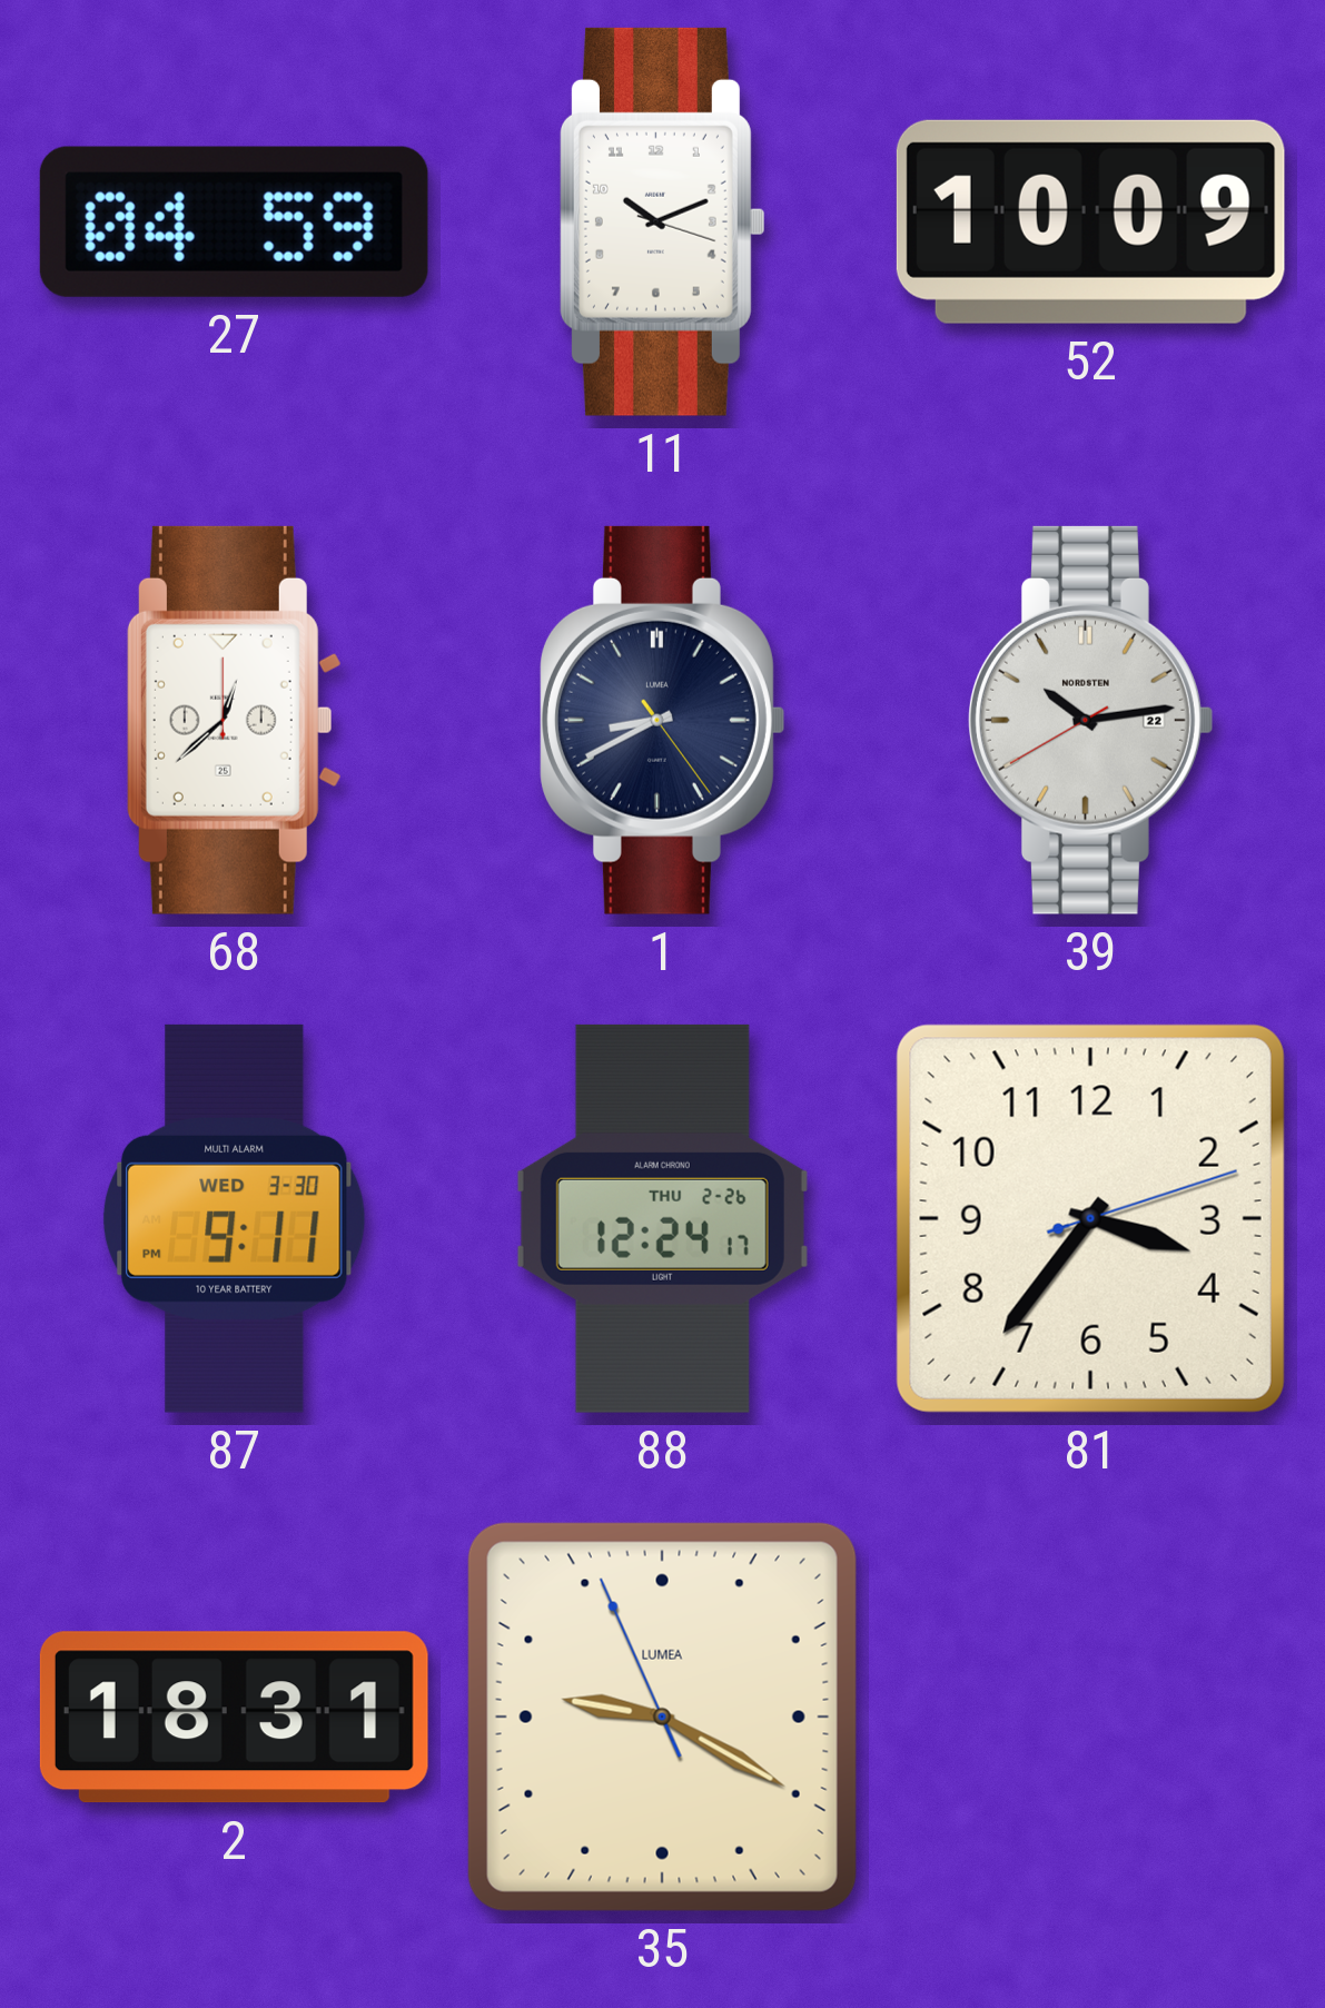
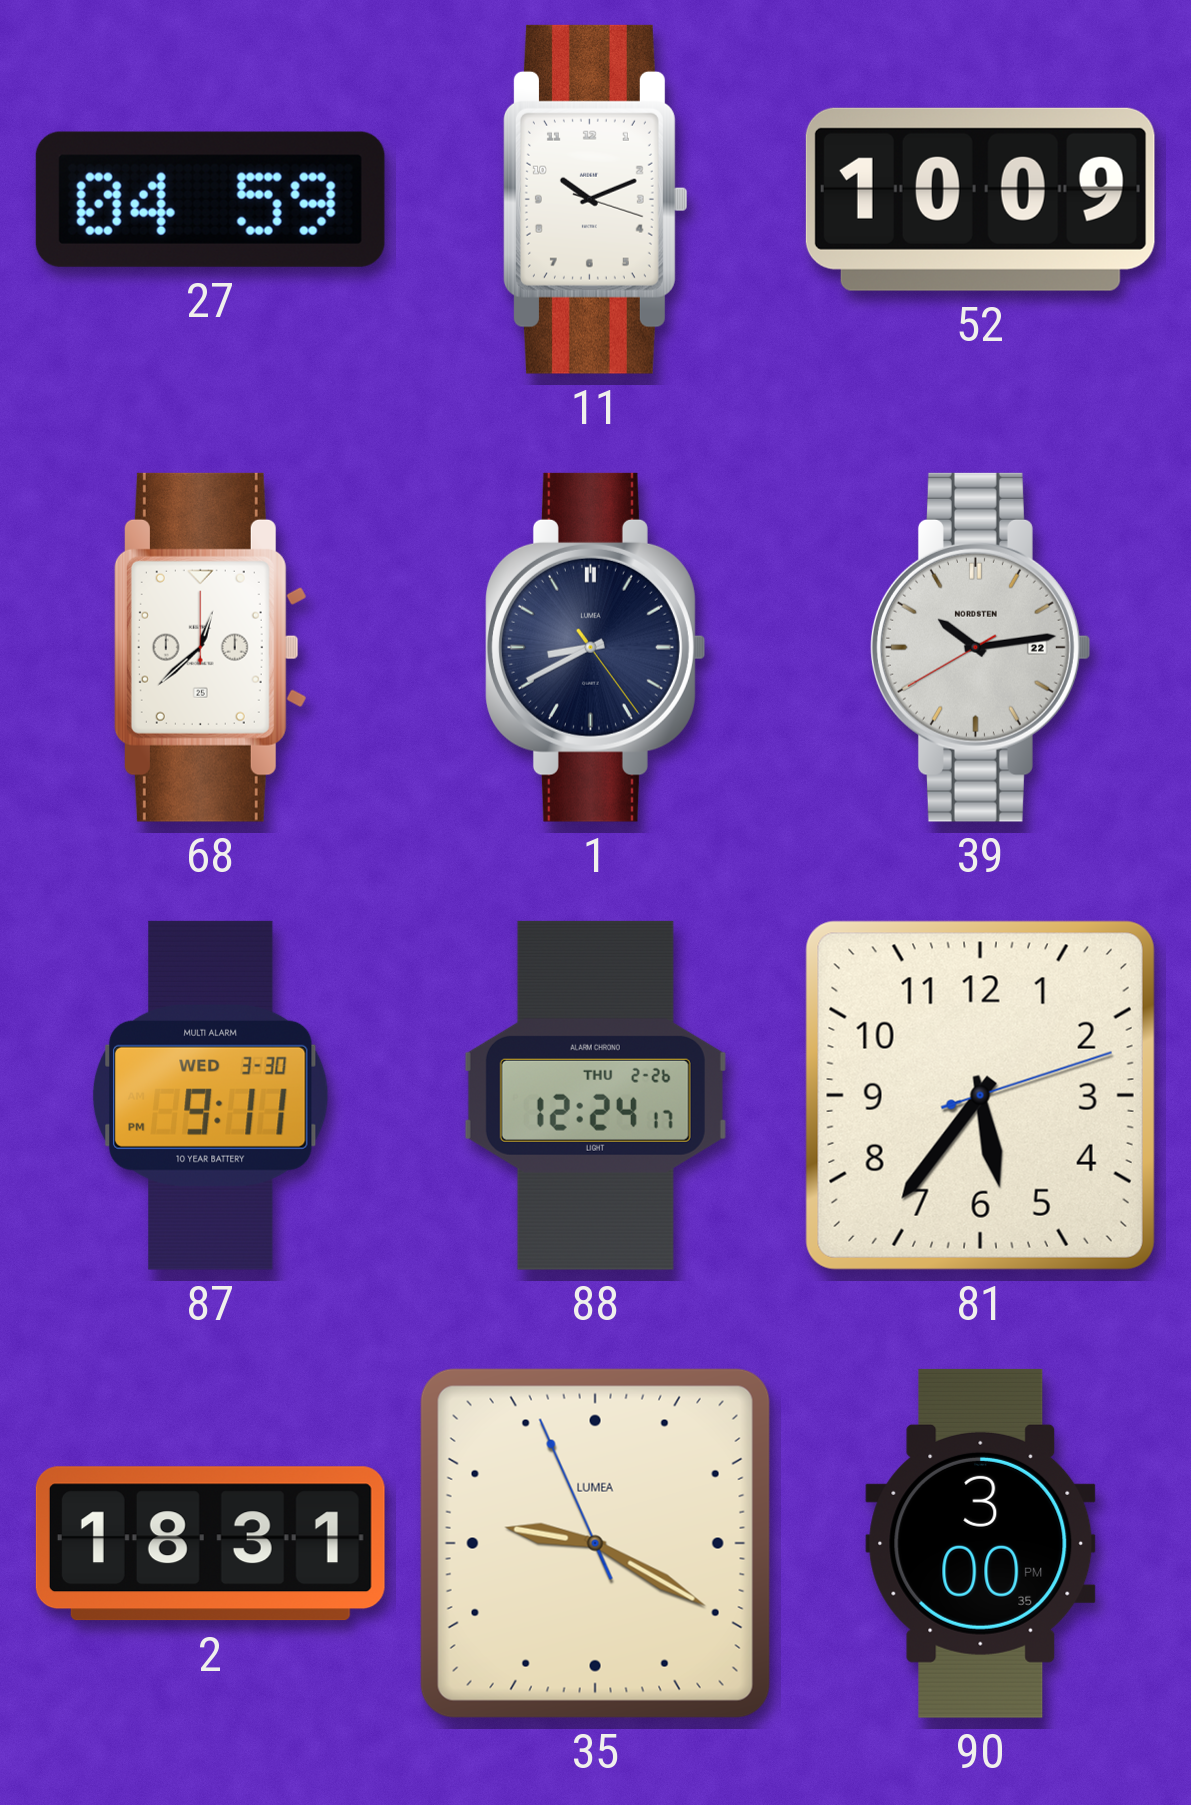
81: 3:36 -> 5:36
90: none -> 3:00
